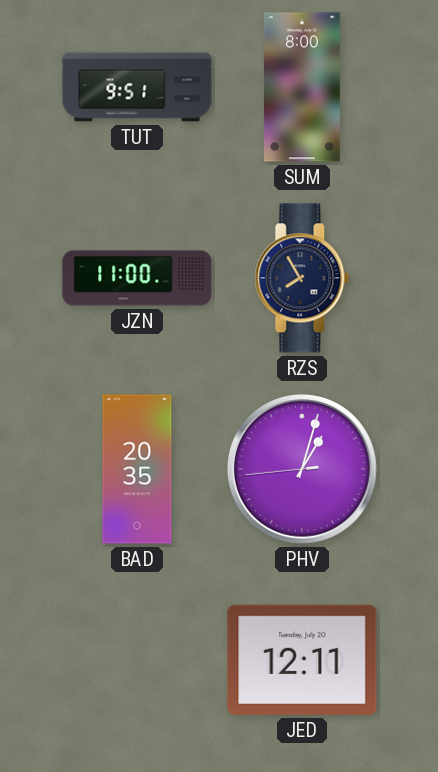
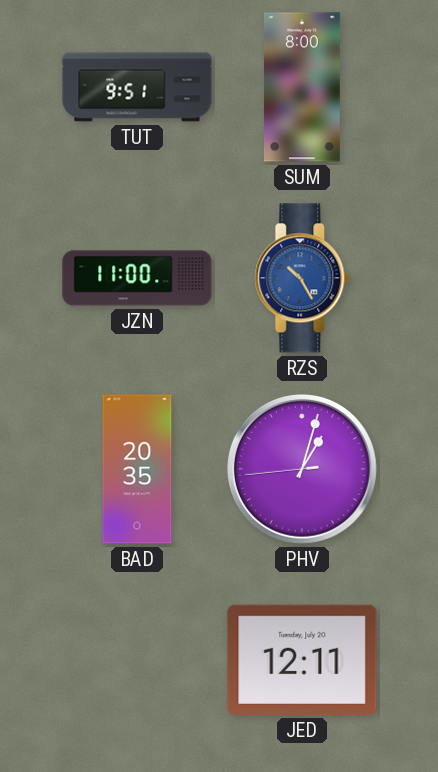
RZS: 7:55 -> 10:25
RZS dial: navy -> blue
